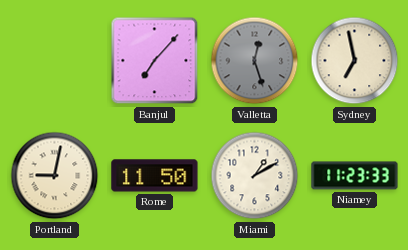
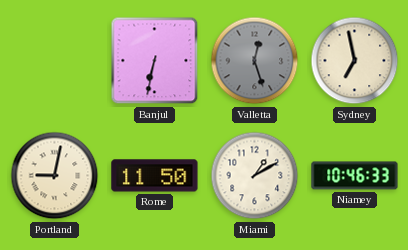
Banjul: 7:07 -> 6:32
Niamey: 11:23 -> 10:46
